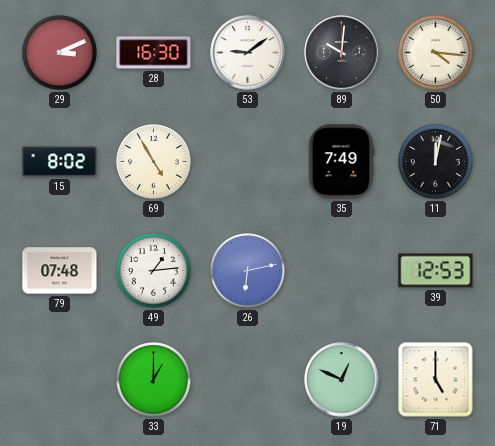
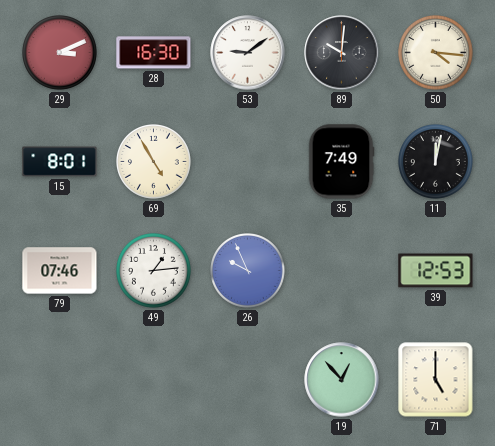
15: 8:02 -> 8:01
79: 07:48 -> 07:46
26: 6:13 -> 9:56
33: 1:00 -> none
19: 12:49 -> 12:53
